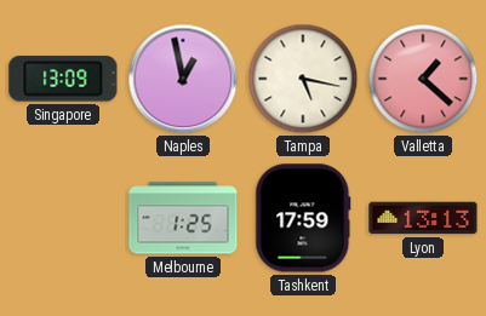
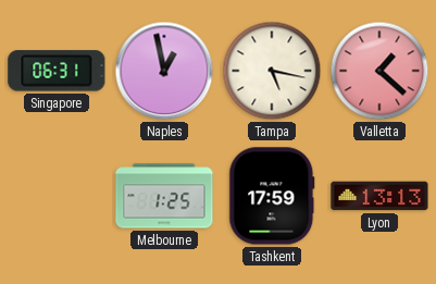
Singapore: 13:09 -> 06:31
